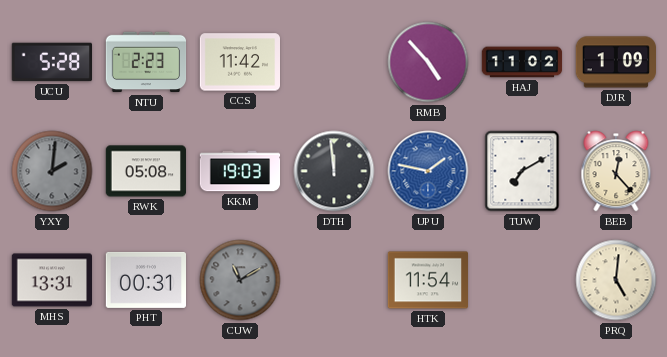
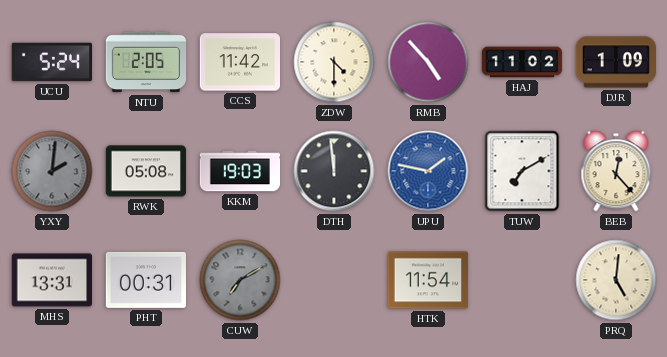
UCU: 5:28 -> 5:24
NTU: 2:23 -> 2:05
ZDW: none -> 4:30
CUW: 11:10 -> 7:10
